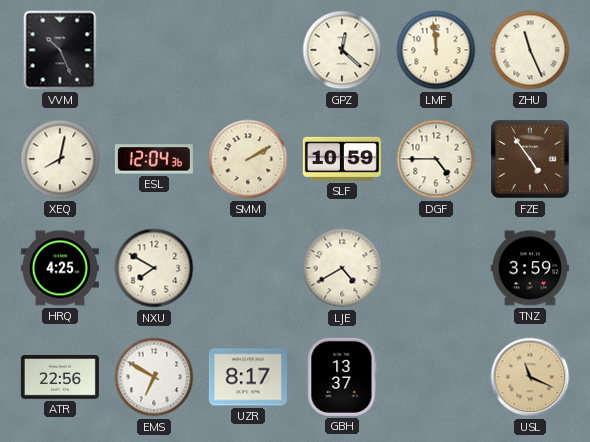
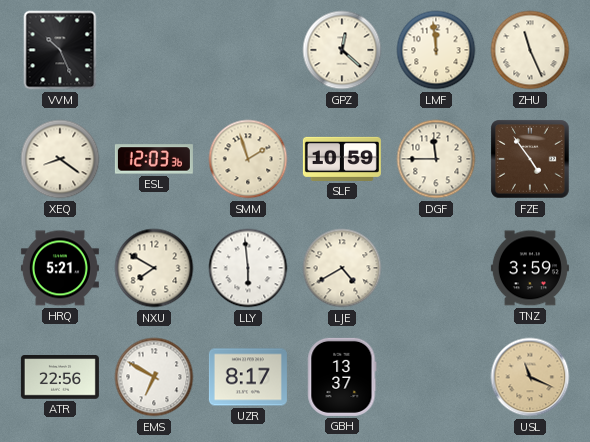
XEQ: 8:02 -> 8:21
ESL: 12:04 -> 12:03
SMM: 2:10 -> 1:57
DGF: 4:45 -> 11:45
HRQ: 4:25 -> 5:21
LLY: none -> 5:59
